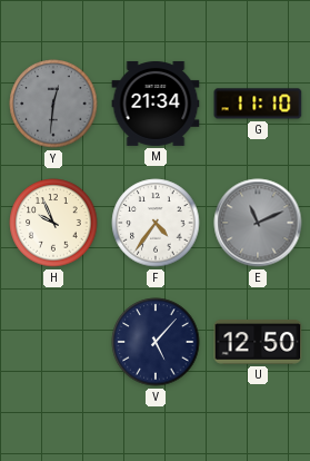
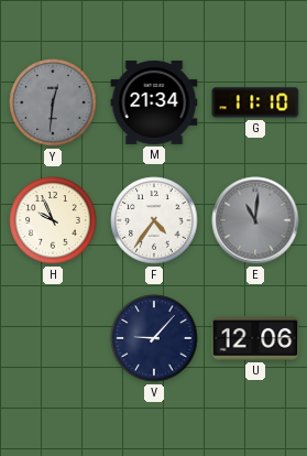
E: 11:11 -> 11:01
V: 5:07 -> 9:07
U: 12:50 -> 12:06
